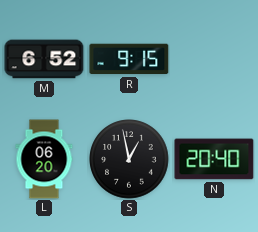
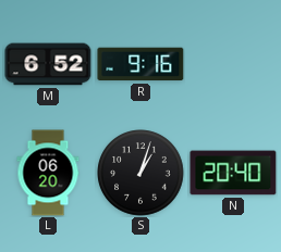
R: 9:15 -> 9:16
S: 12:58 -> 1:03
